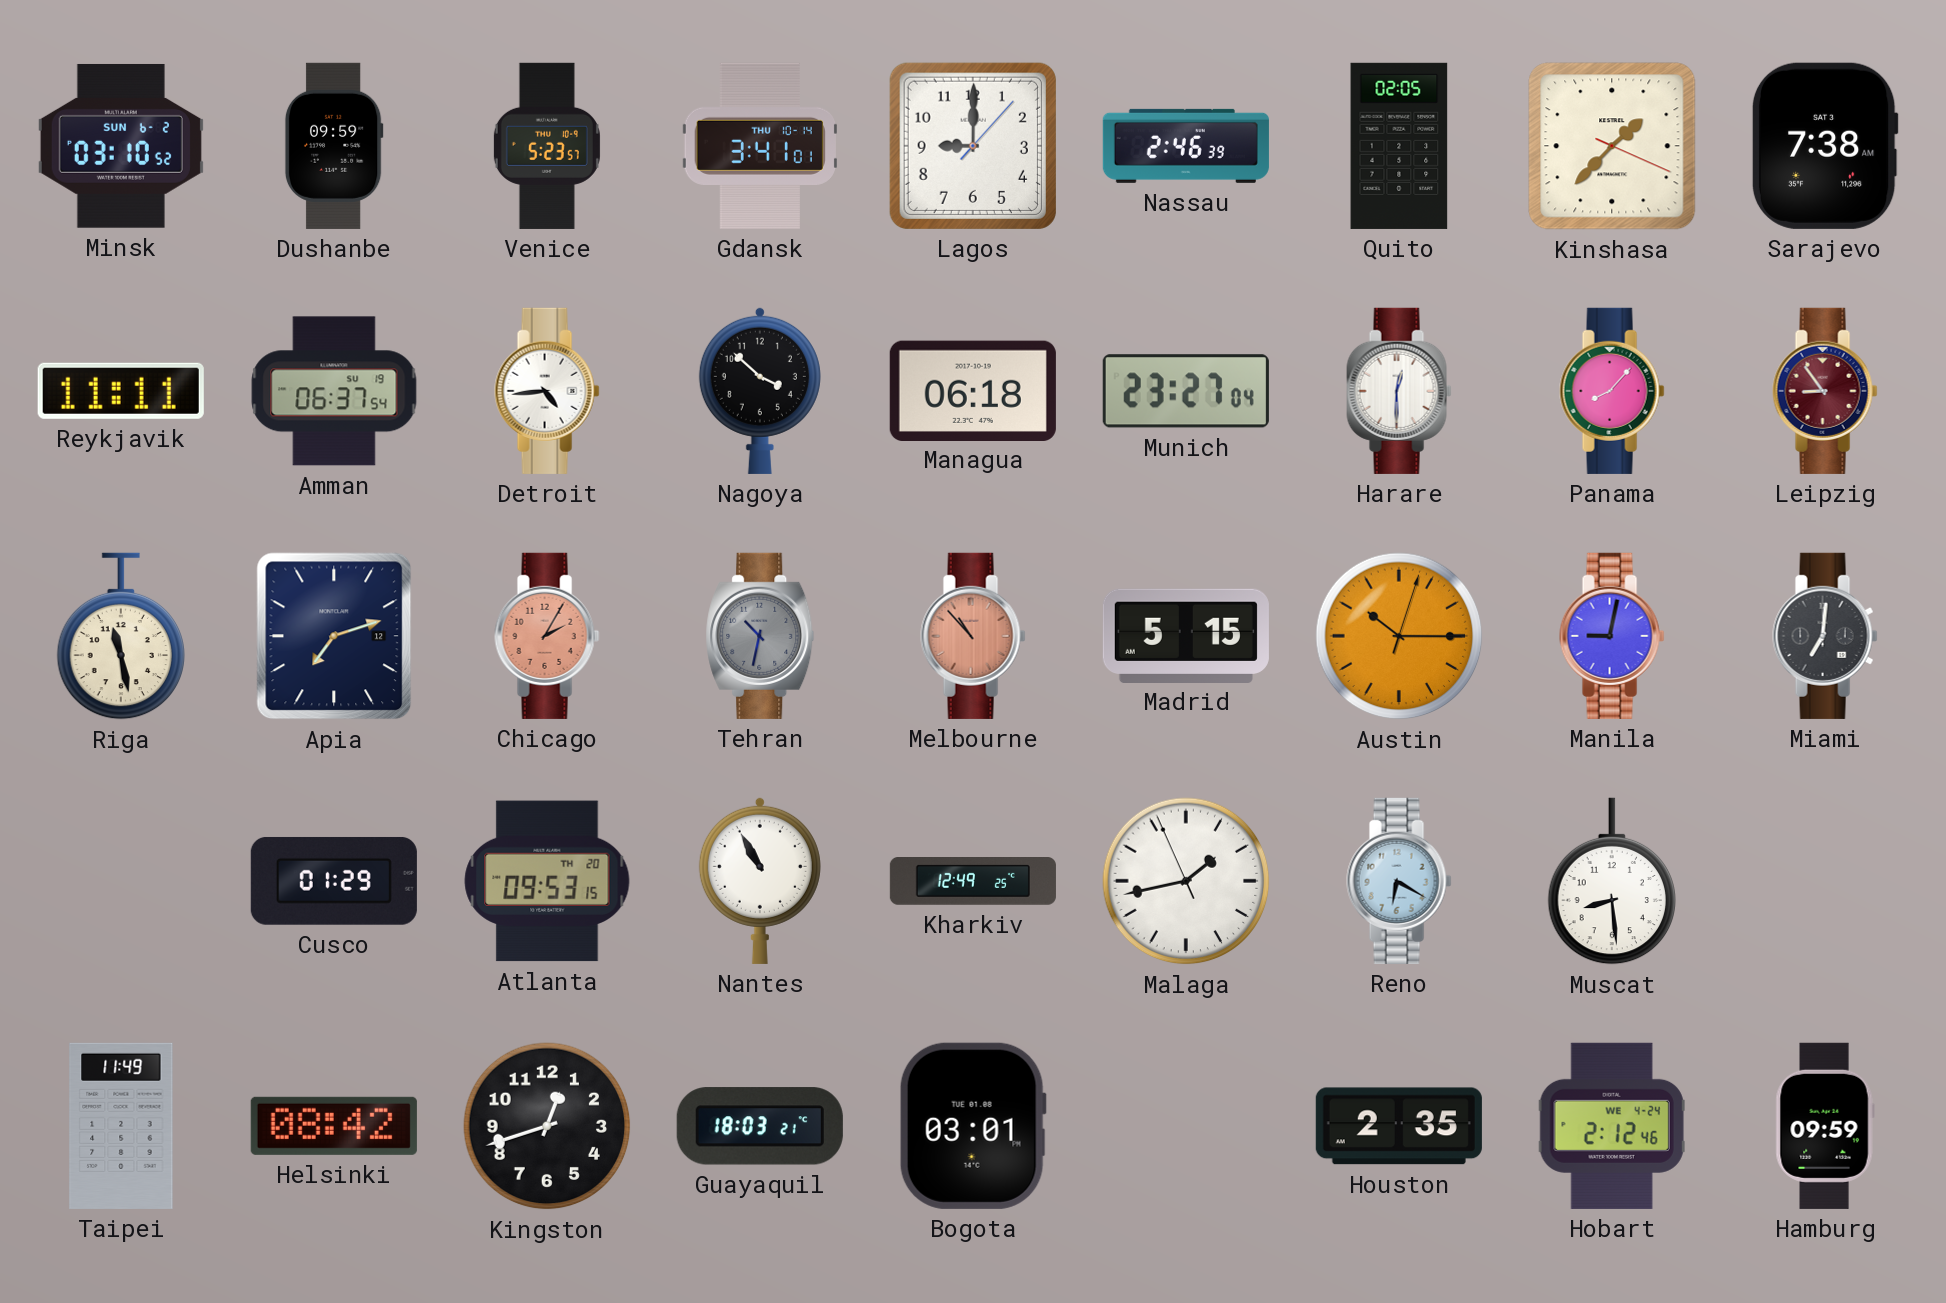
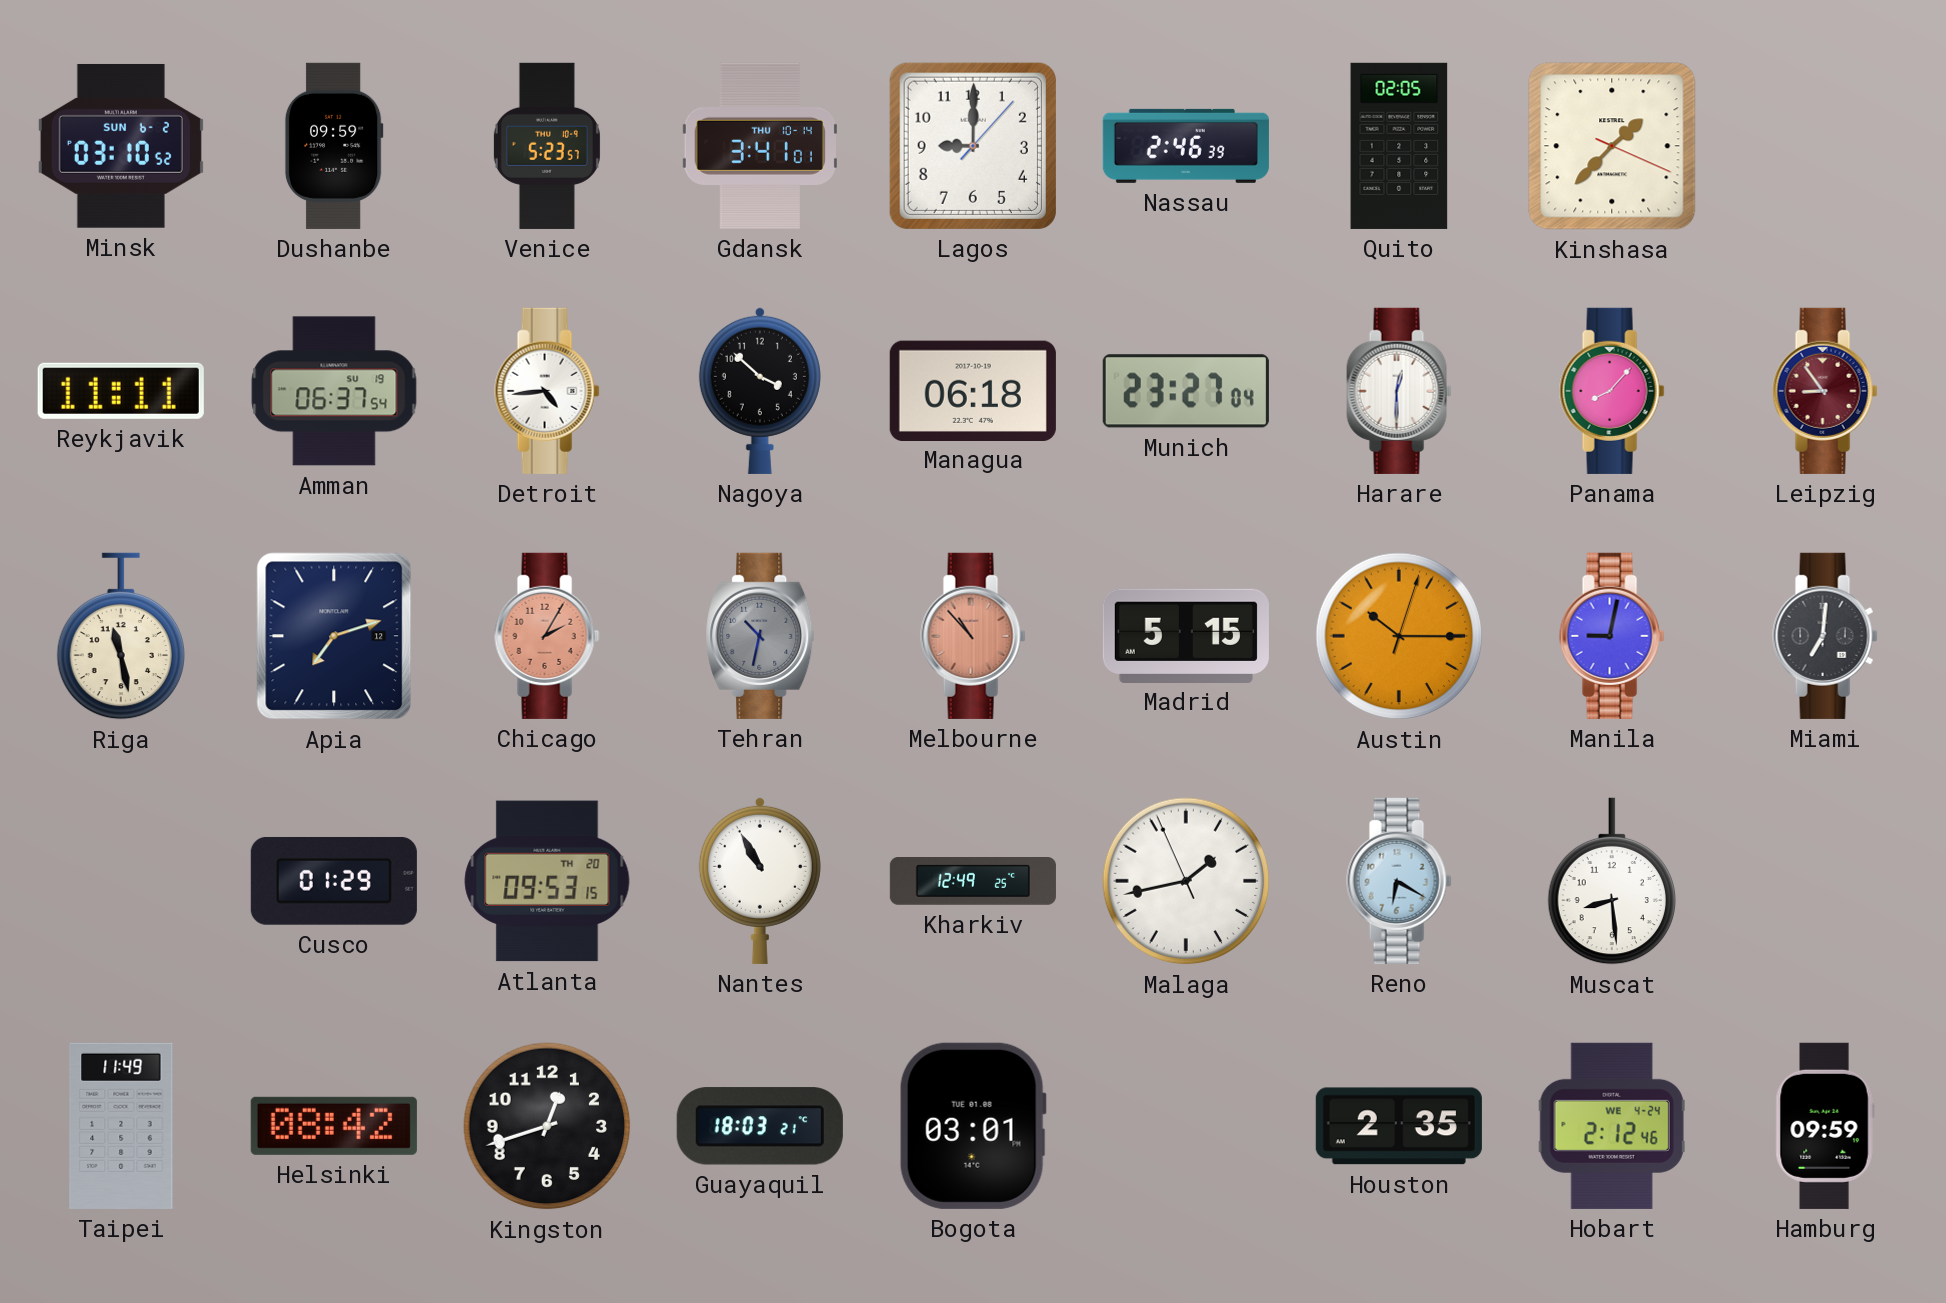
Sarajevo: 7:38 -> none
